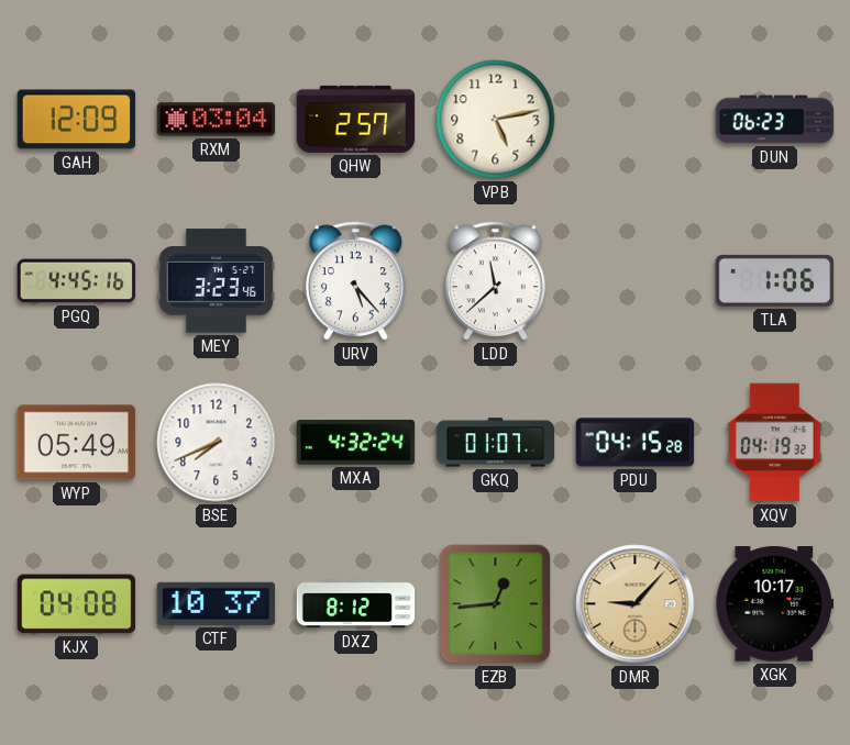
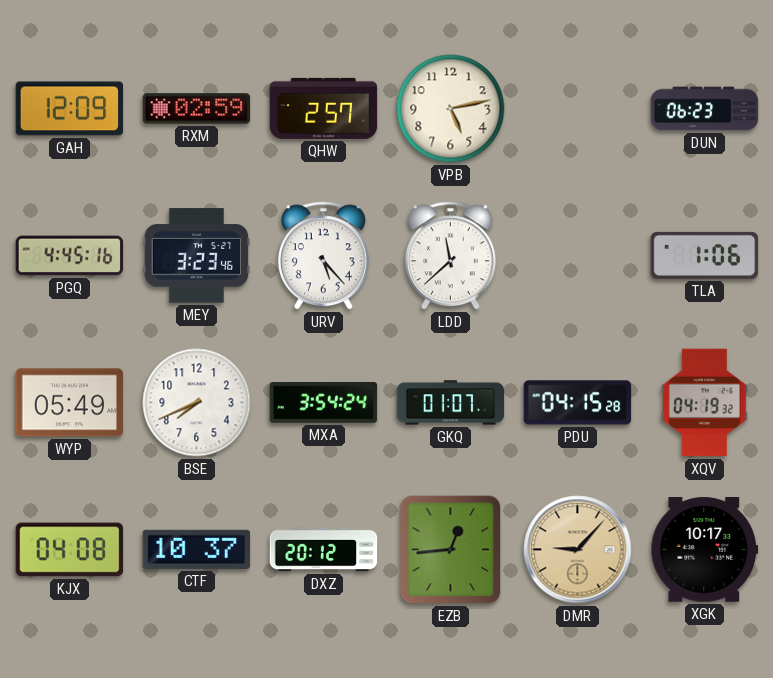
RXM: 03:04 -> 02:59
MXA: 4:32 -> 3:54
DXZ: 8:12 -> 20:12
